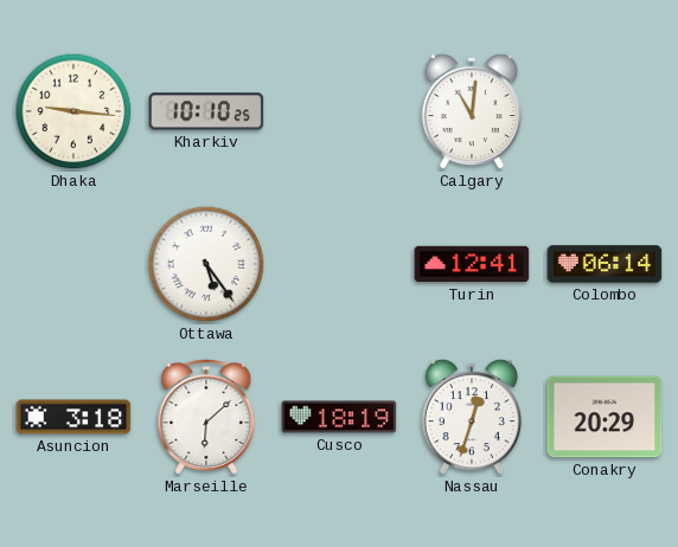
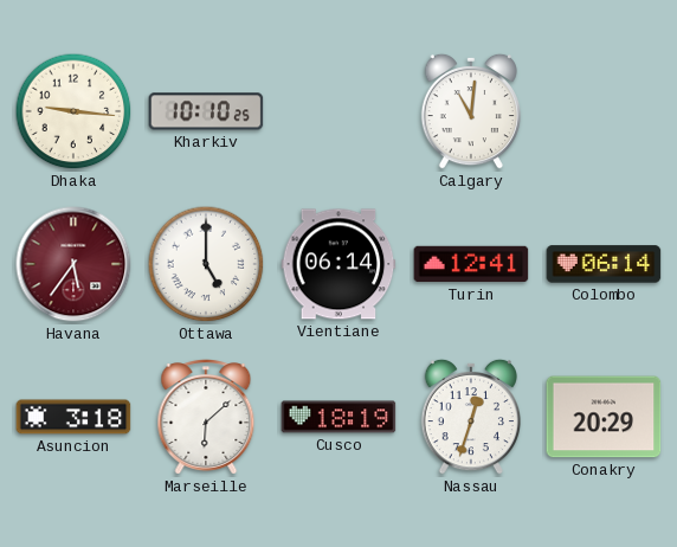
Havana: none -> 5:36
Ottawa: 5:24 -> 5:00
Vientiane: none -> 06:14
